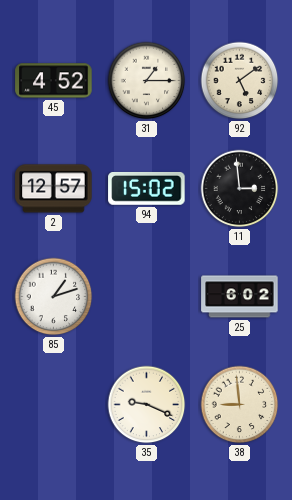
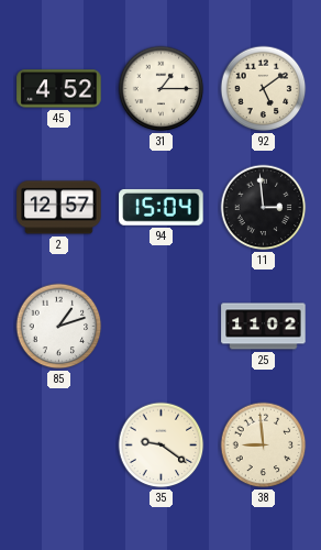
94: 15:02 -> 15:04
25: 6:02 -> 11:02
35: 9:19 -> 9:21
